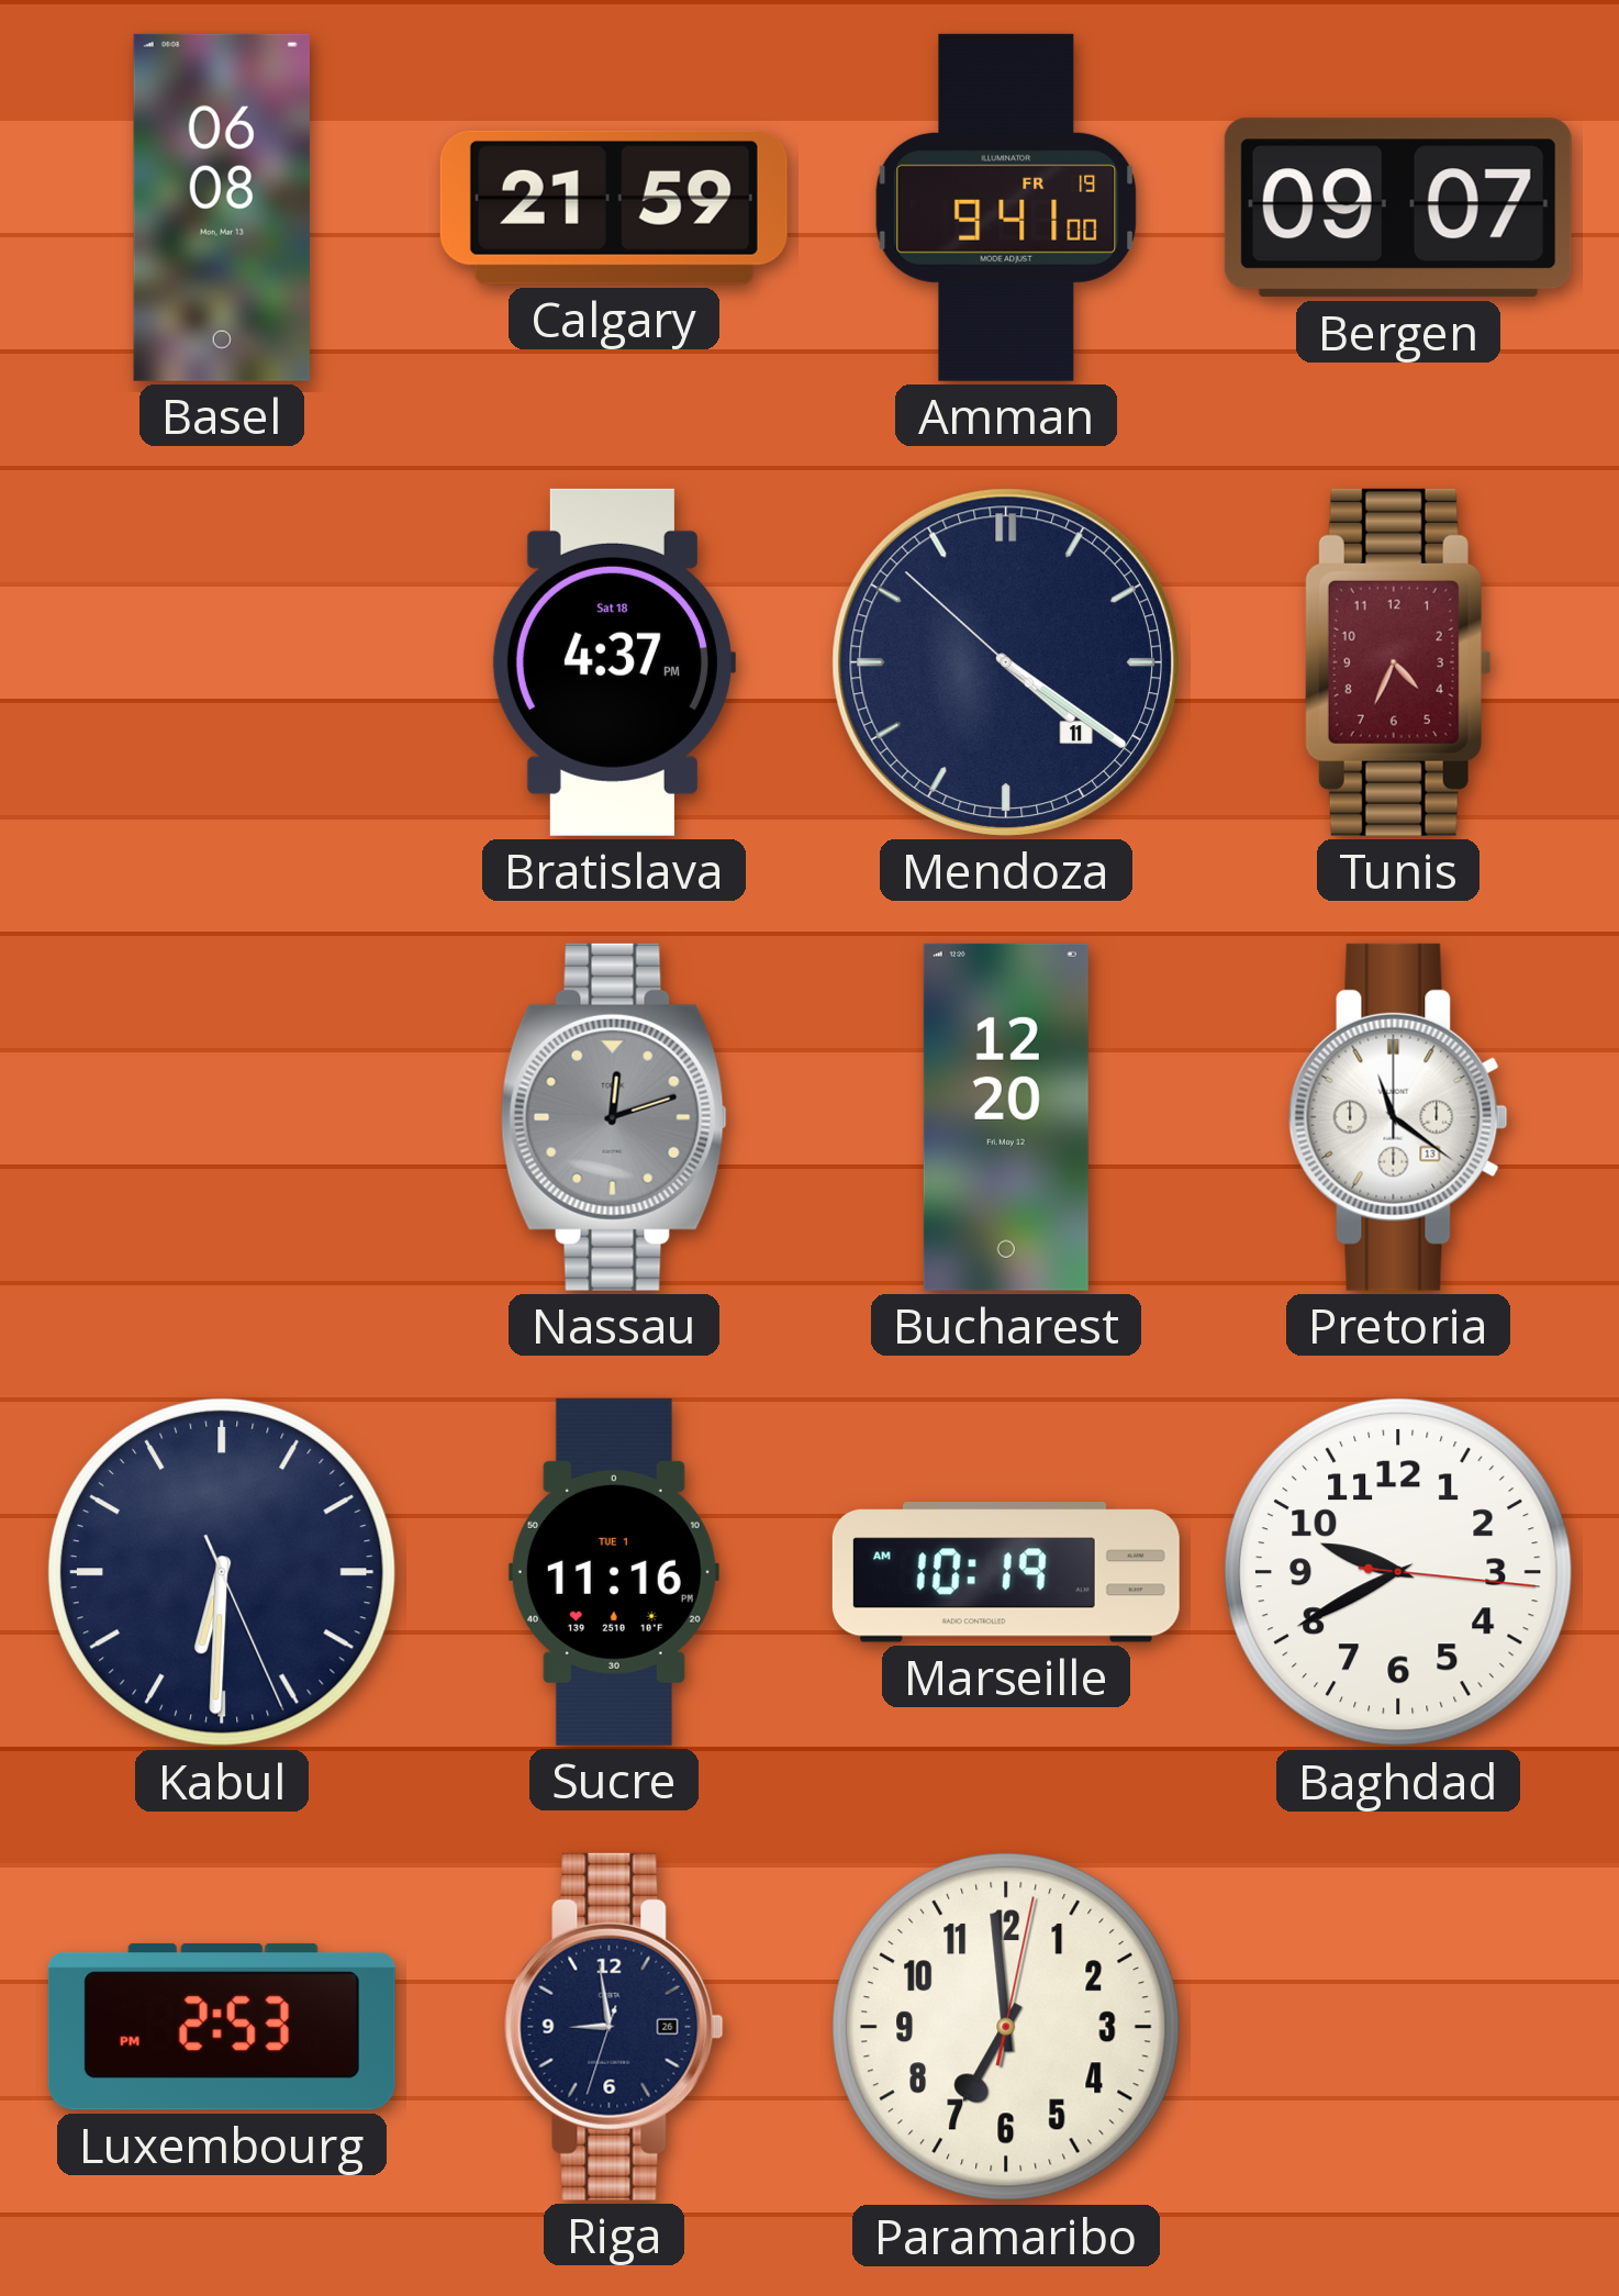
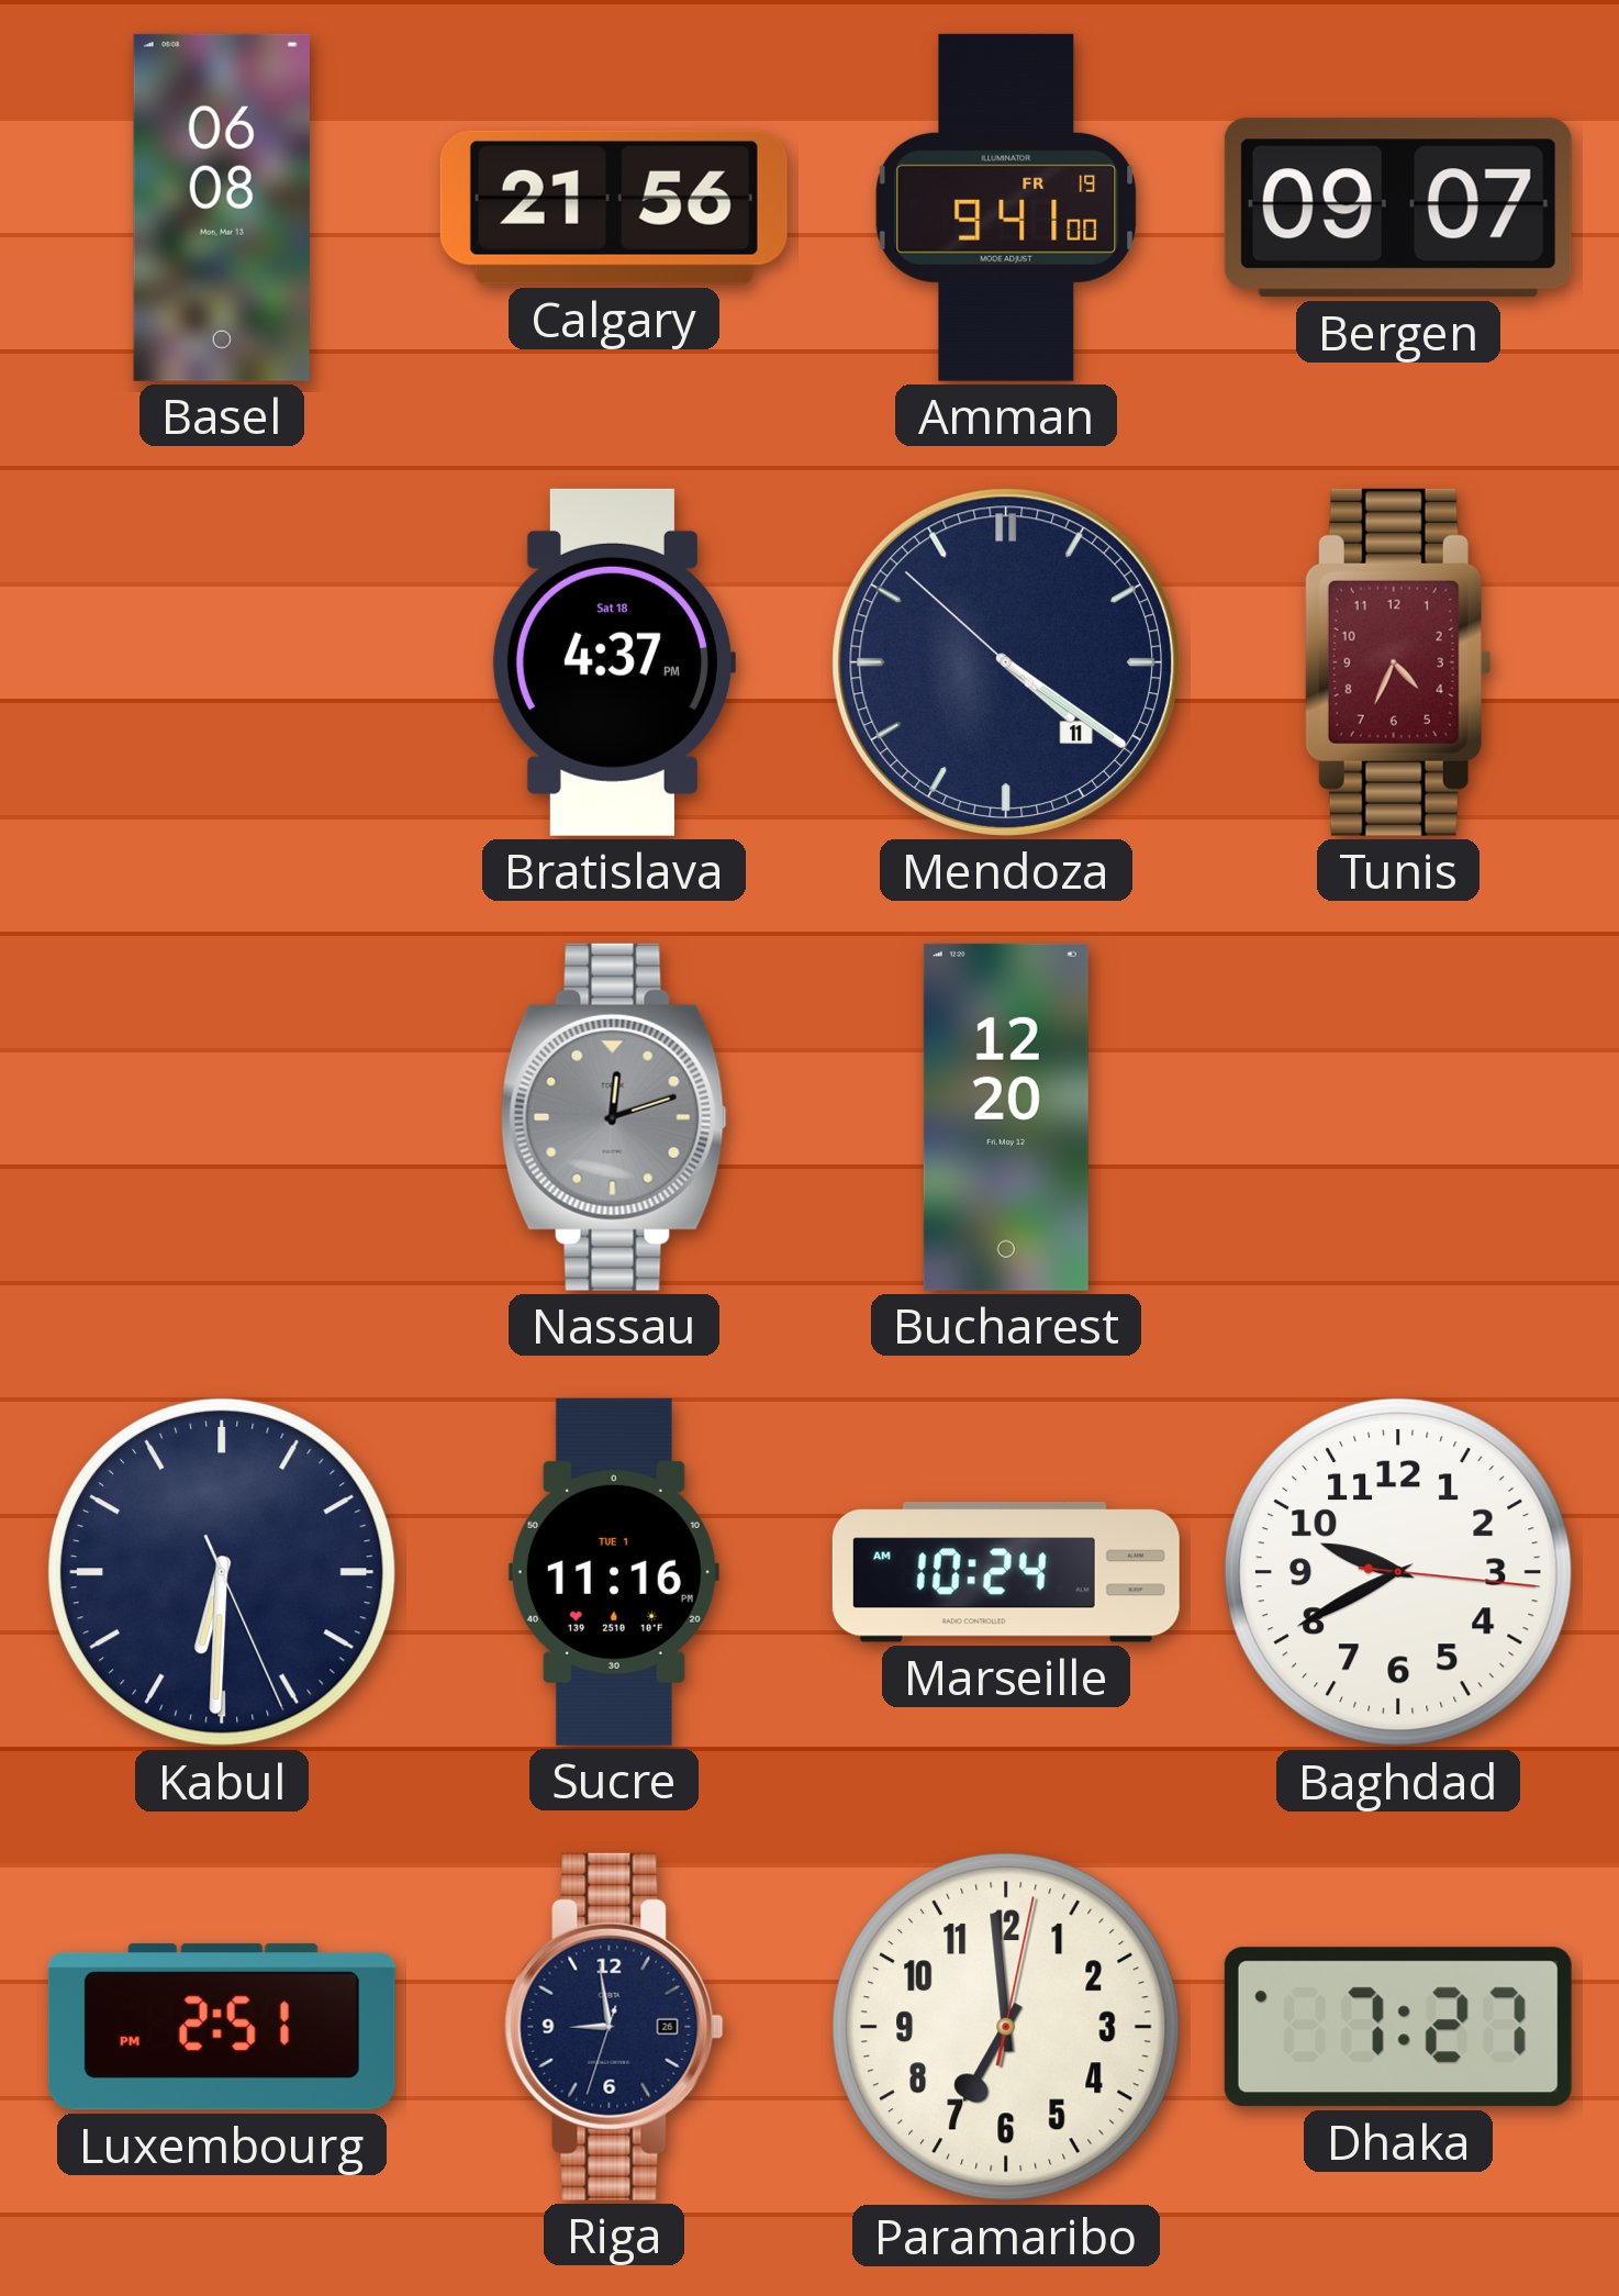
Calgary: 21:59 -> 21:56
Pretoria: 11:21 -> none
Marseille: 10:19 -> 10:24
Luxembourg: 2:53 -> 2:51
Dhaka: none -> 7:27
